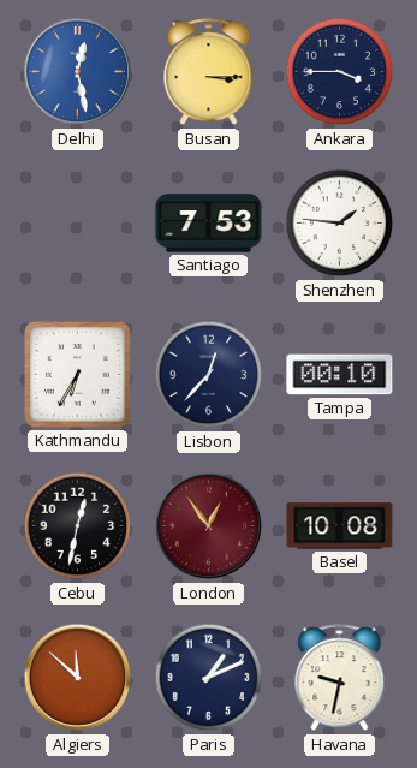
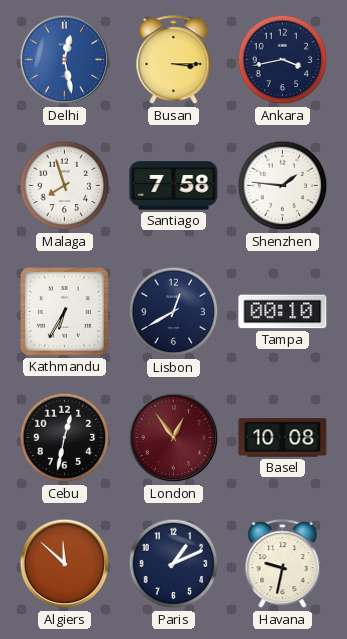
Ankara: 3:45 -> 3:43
Malaga: none -> 7:57
Santiago: 7:53 -> 7:58
Lisbon: 12:37 -> 12:40
